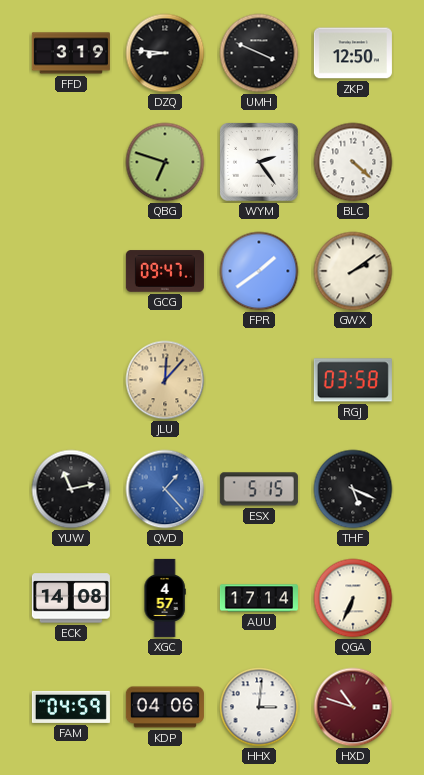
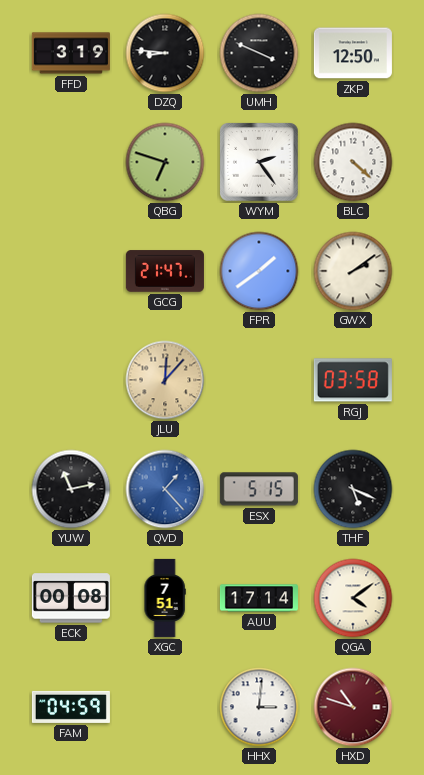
GCG: 09:47 -> 21:47
ECK: 14:08 -> 00:08
XGC: 4:57 -> 7:51
QGA: 6:34 -> 4:09
KDP: 04:06 -> none
